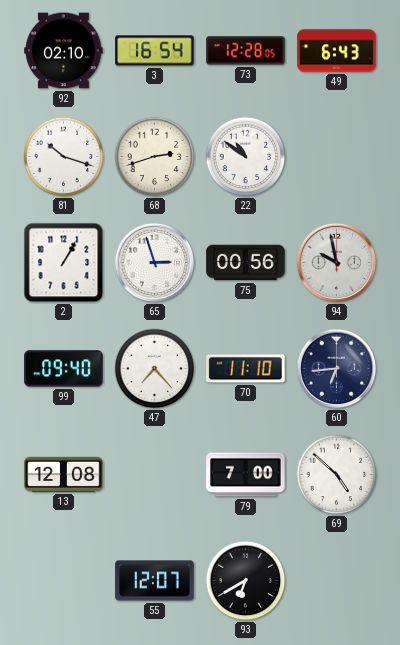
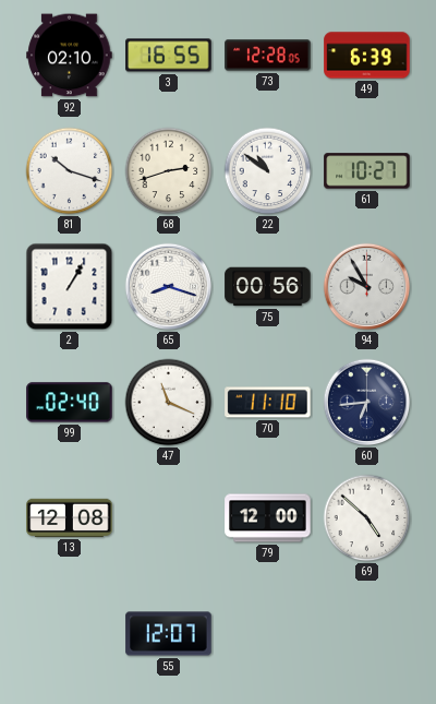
3: 16:54 -> 16:55
49: 6:43 -> 6:39
61: none -> 10:27
65: 2:57 -> 8:18
94: 9:58 -> 9:55
99: 09:40 -> 02:40
47: 7:23 -> 11:19
79: 7:00 -> 12:00
93: 6:40 -> none
